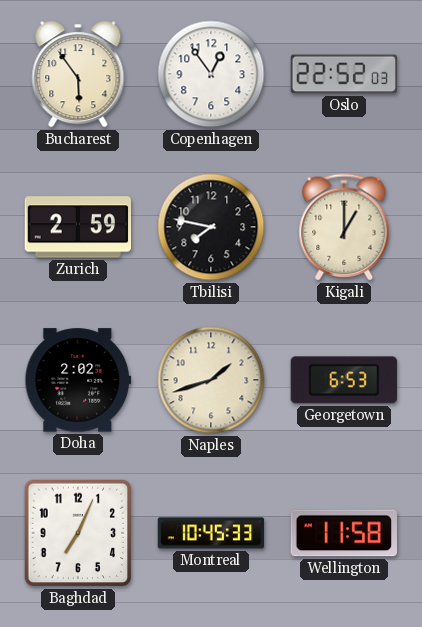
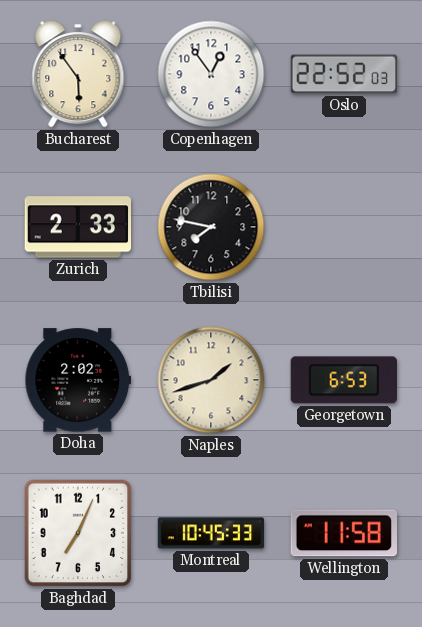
Zurich: 2:59 -> 2:33
Kigali: 1:00 -> none
